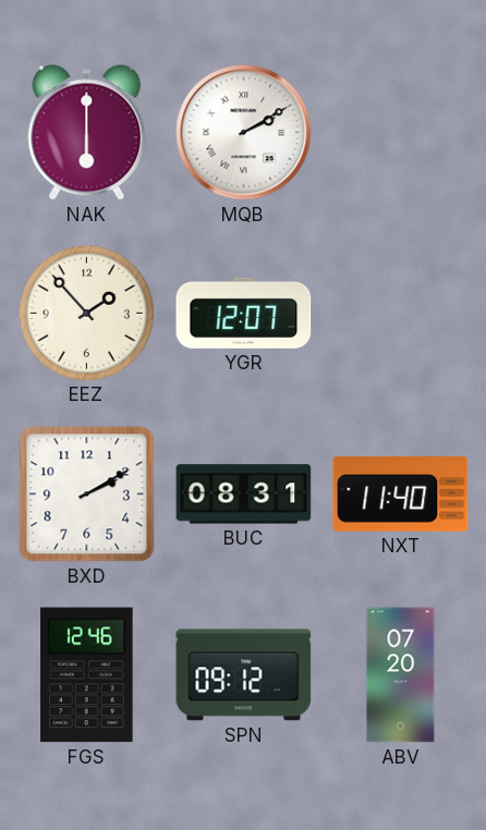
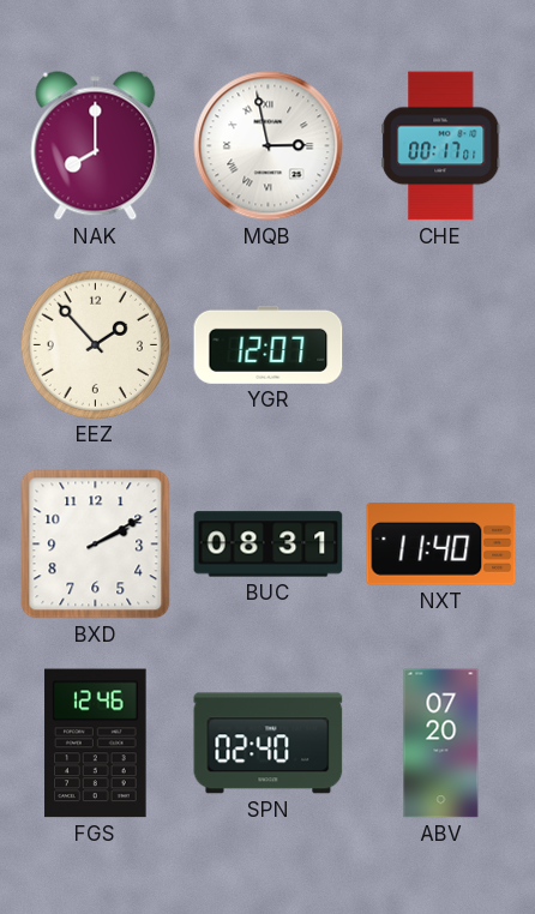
NAK: 6:00 -> 8:00
MQB: 2:10 -> 2:58
CHE: none -> 00:17
SPN: 09:12 -> 02:40
